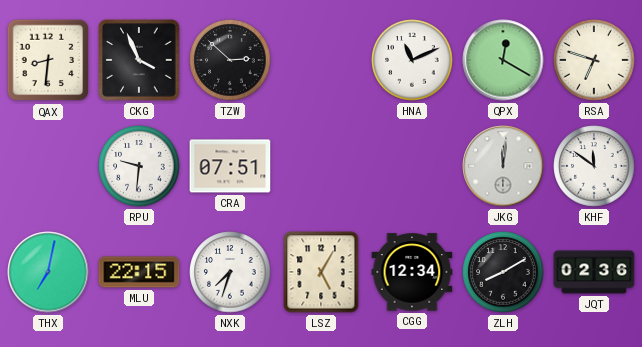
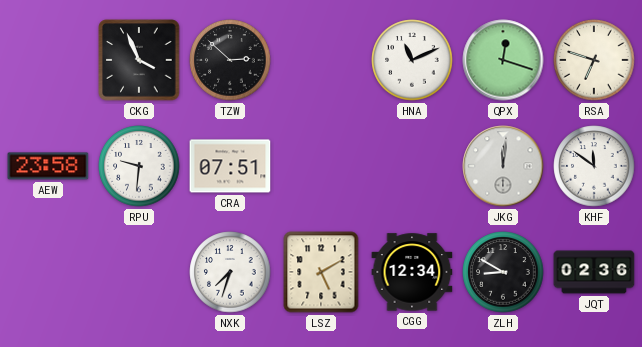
QAX: 8:31 -> none
QPX: 12:20 -> 12:18
AEW: none -> 23:58
THX: 7:02 -> none
MLU: 22:15 -> none
LSZ: 5:05 -> 5:10
ZLH: 8:10 -> 8:50
